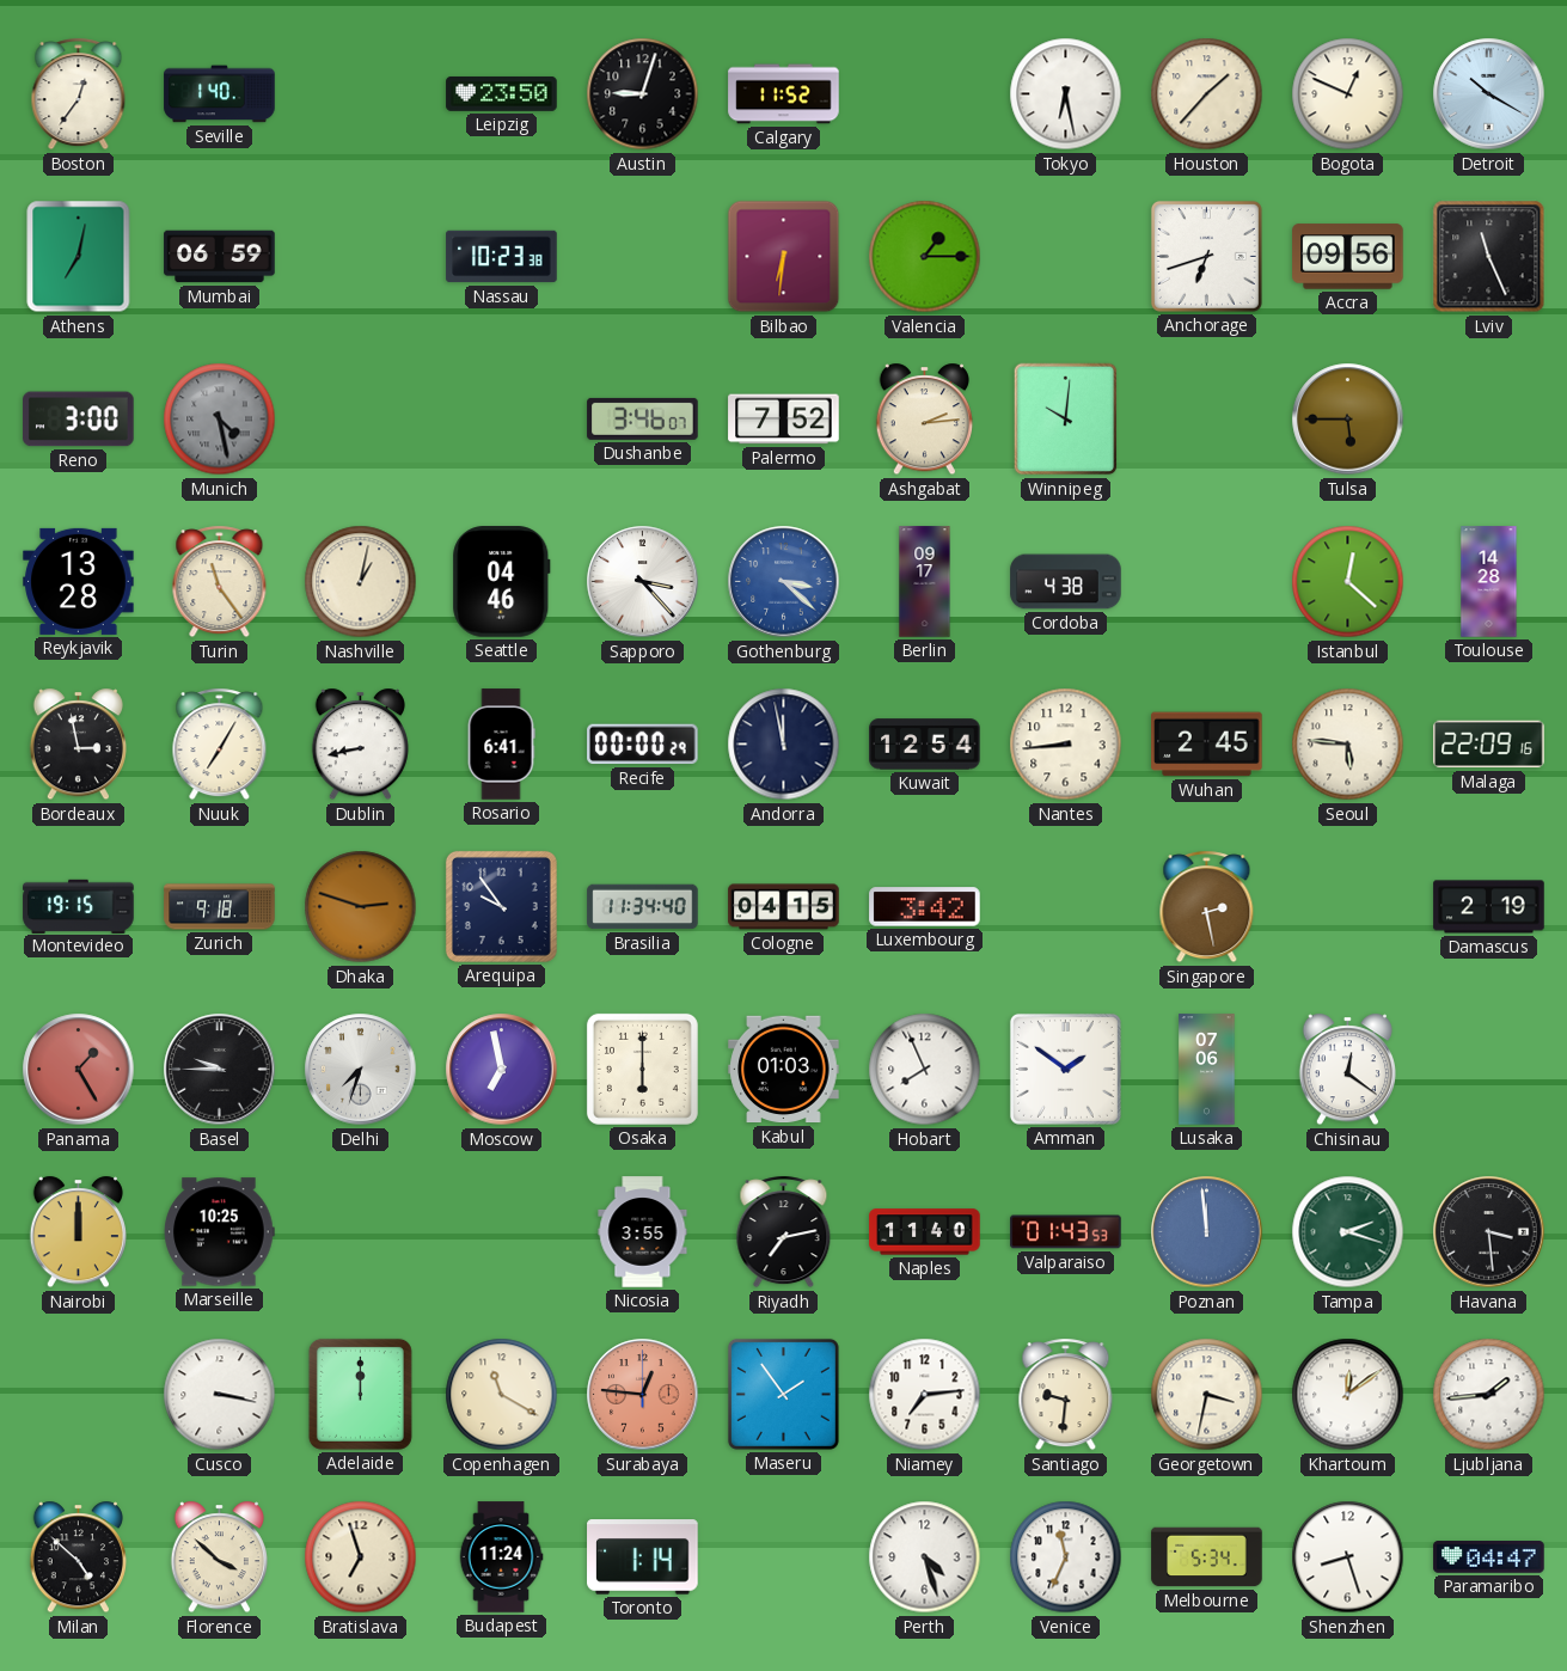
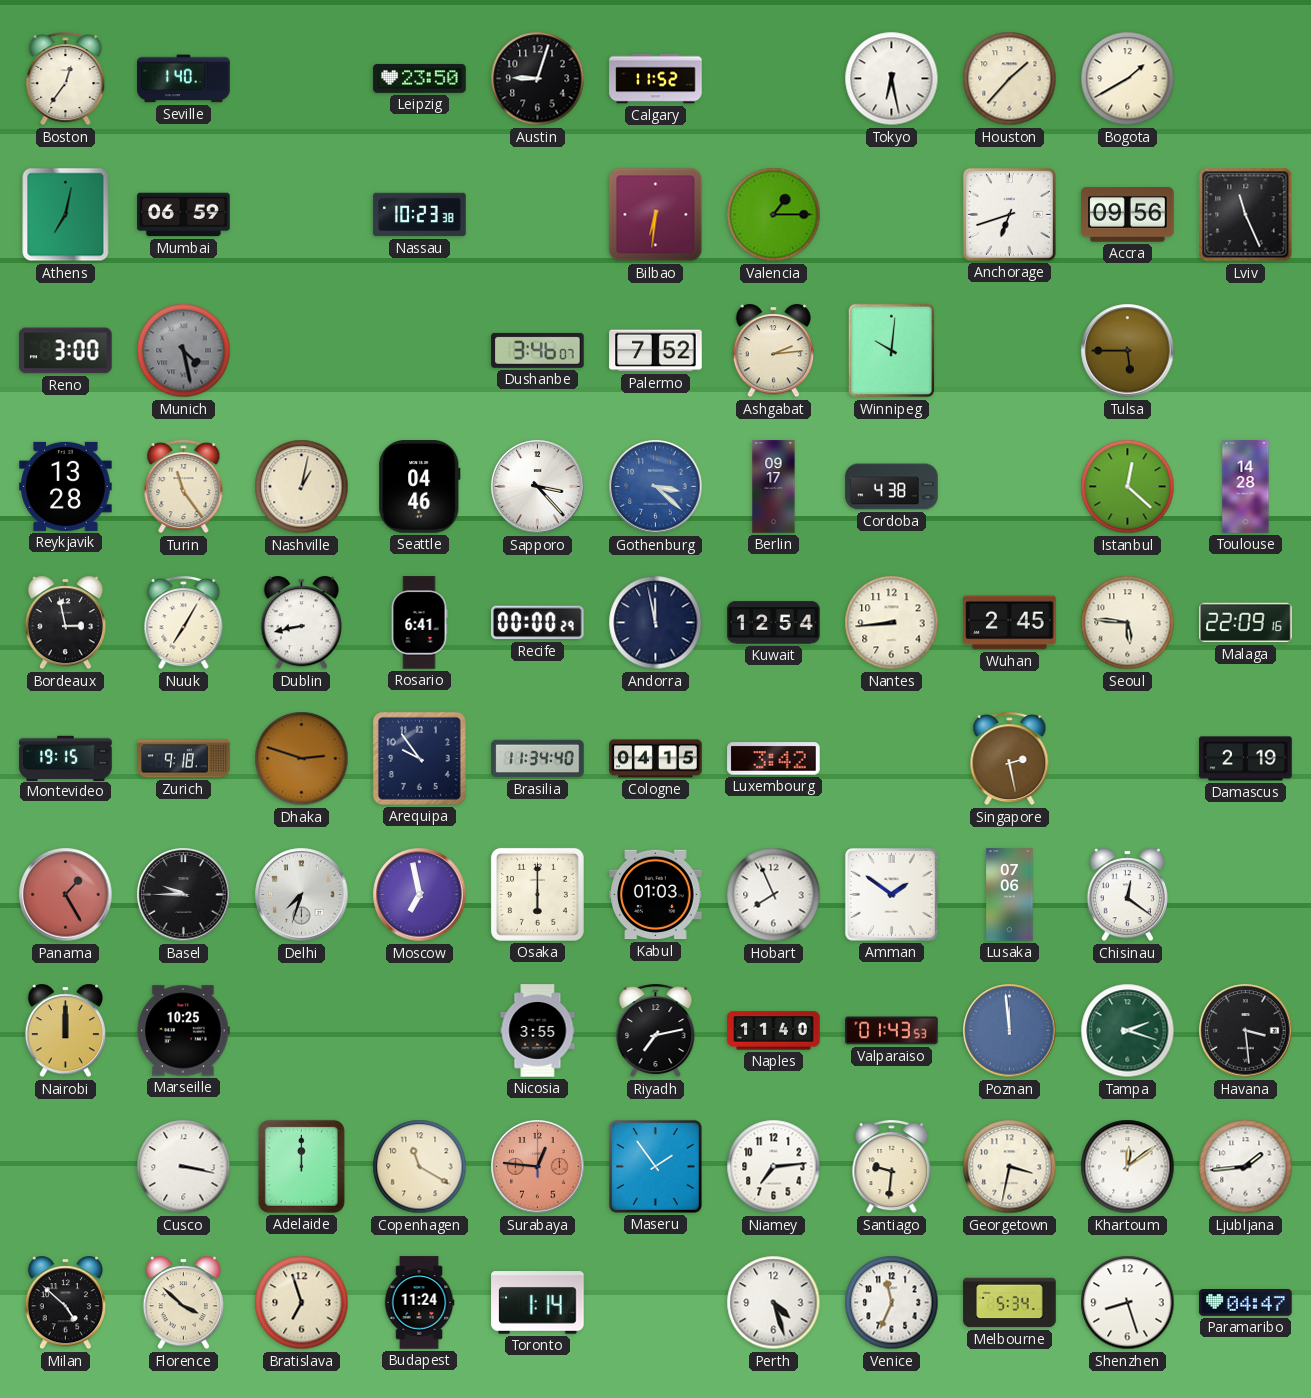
Bogota: 12:49 -> 1:40
Detroit: 10:20 -> none
